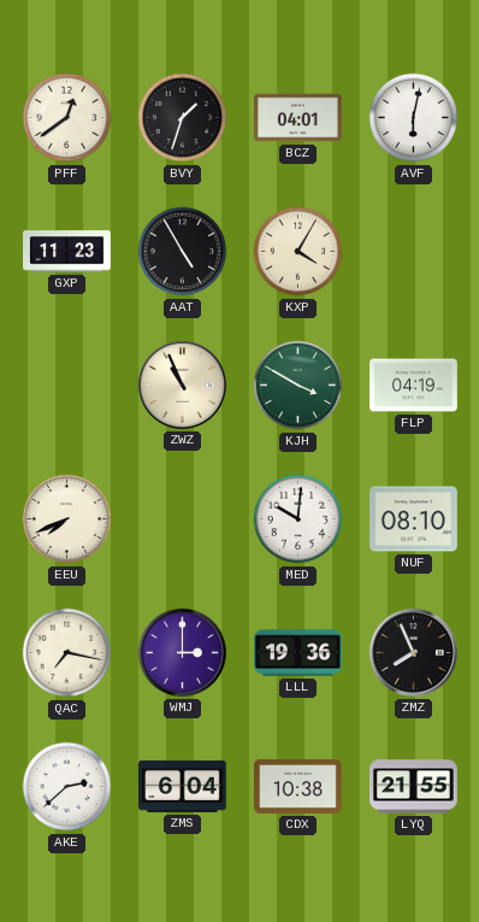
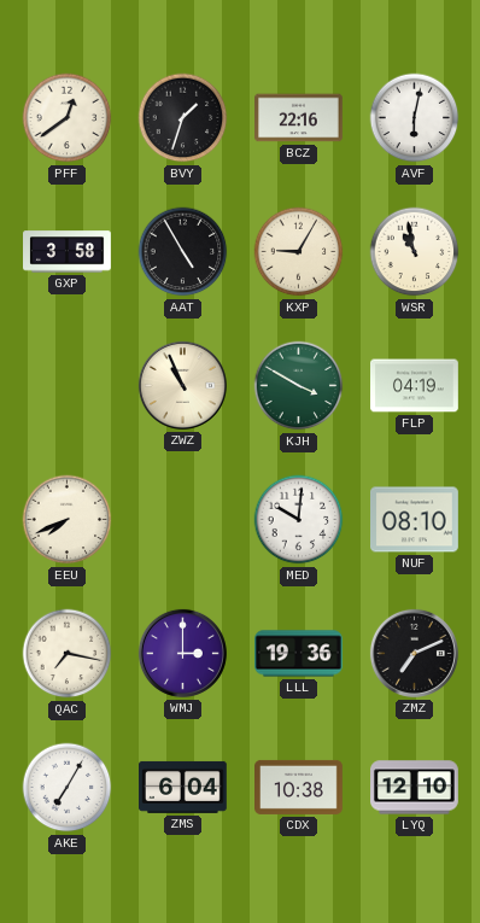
BCZ: 04:01 -> 22:16
GXP: 11:23 -> 3:58
KXP: 4:05 -> 9:05
WSR: none -> 10:58
ZMZ: 7:56 -> 7:11
AKE: 2:38 -> 7:05
LYQ: 21:55 -> 12:10
